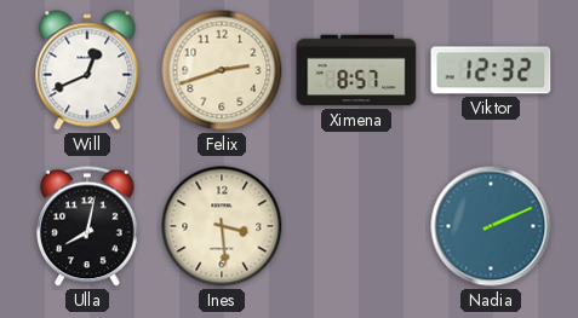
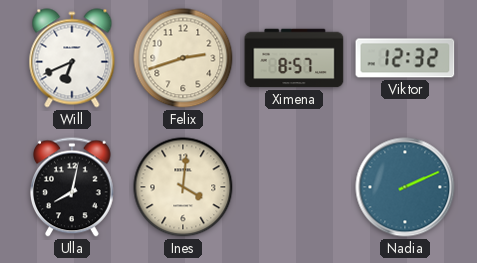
Will: 12:41 -> 6:41
Ines: 3:29 -> 4:01
